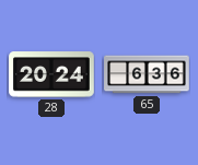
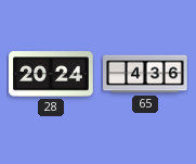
65: 6:36 -> 4:36
